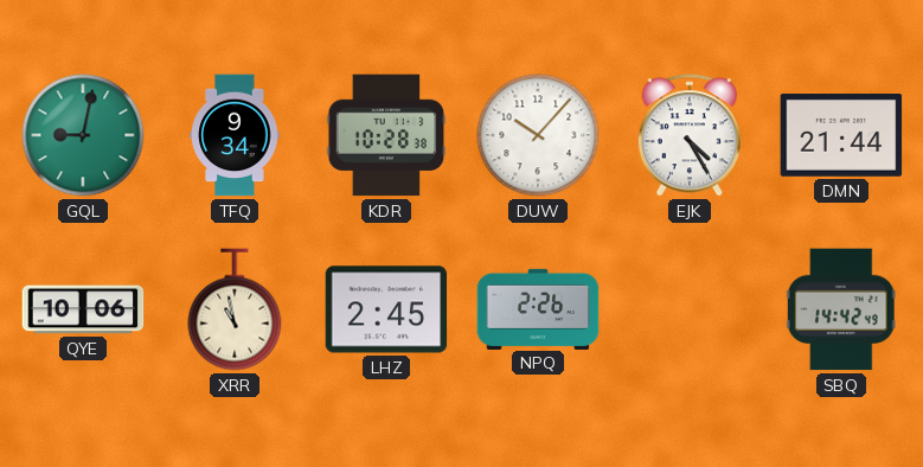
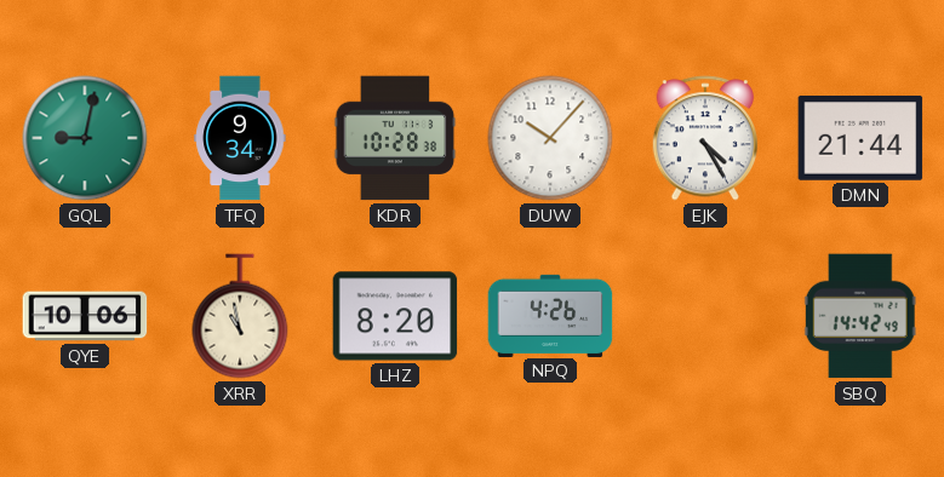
LHZ: 2:45 -> 8:20
NPQ: 2:26 -> 4:26
